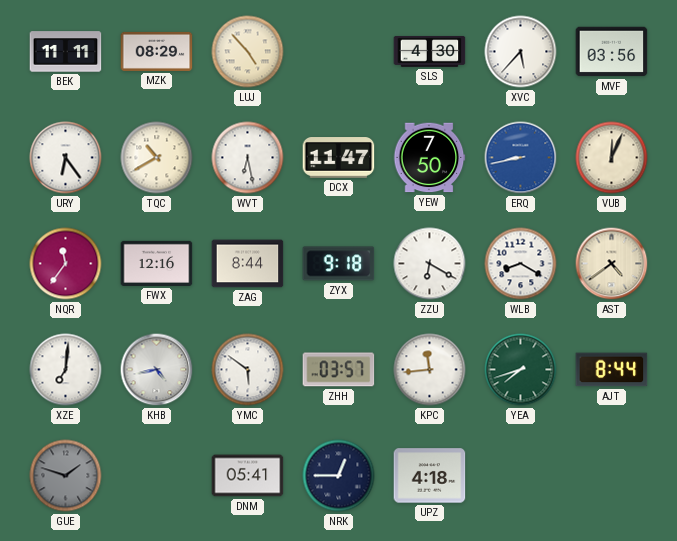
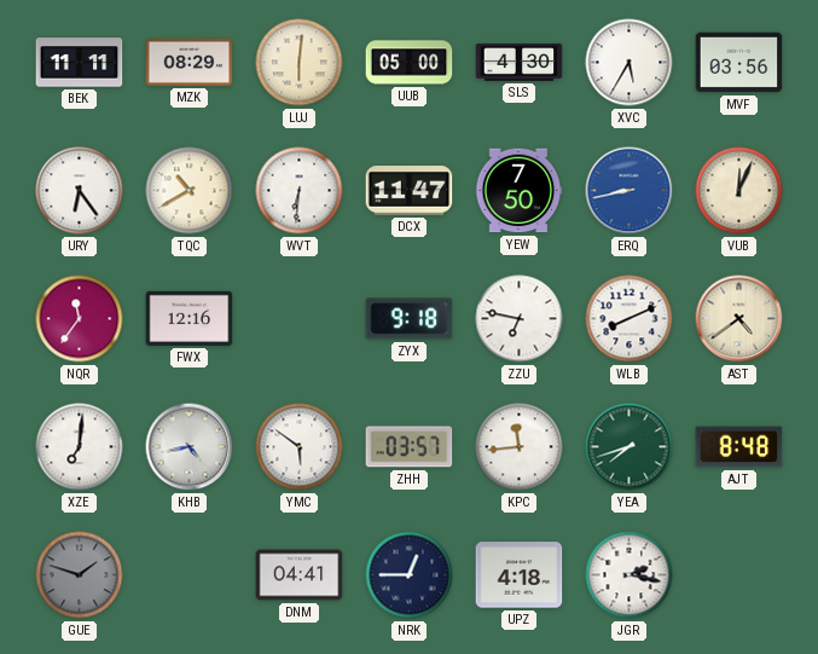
LUJ: 4:53 -> 6:01
UUB: none -> 05:00
XVC: 5:37 -> 5:35
WVT: 6:28 -> 6:31
ZAG: 8:44 -> none
ZZU: 6:20 -> 6:47
WLB: 8:20 -> 8:11
AJT: 8:44 -> 8:48
DNM: 05:41 -> 04:41
JGR: none -> 2:17
